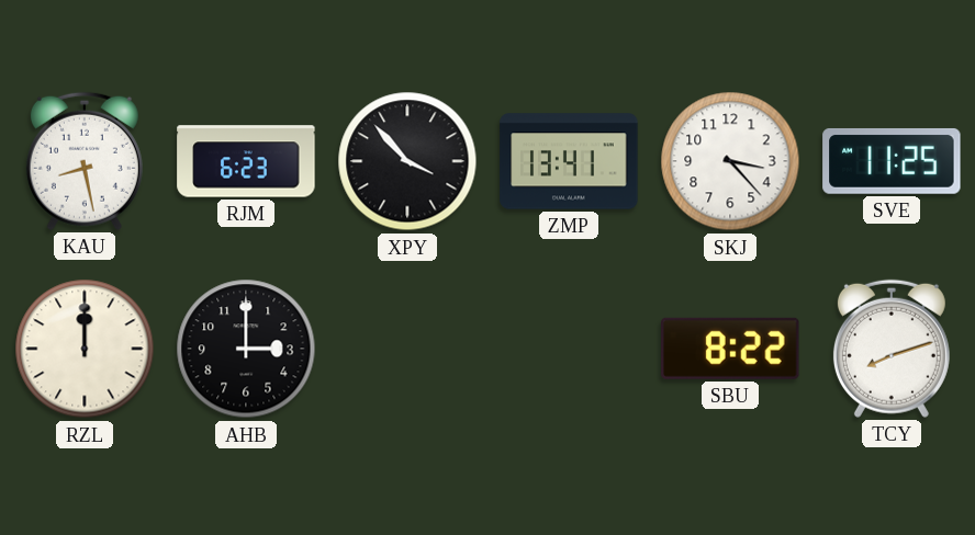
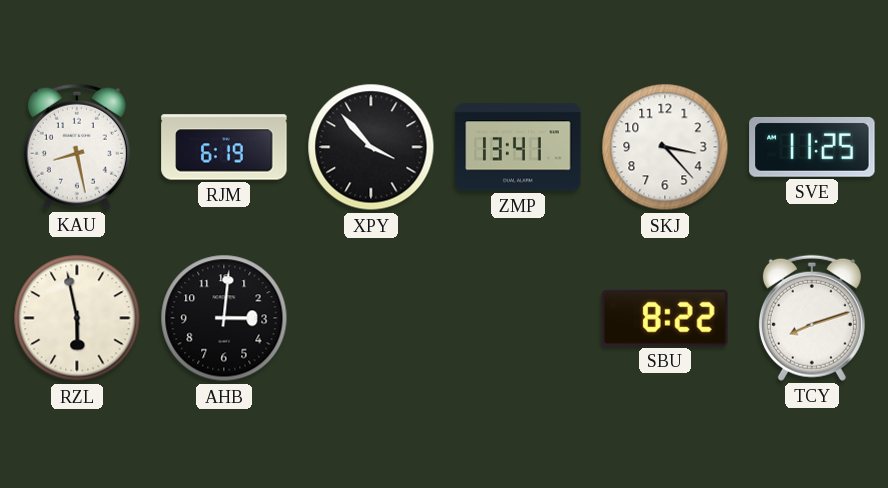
RJM: 6:23 -> 6:19
RZL: 12:00 -> 5:58
AHB: 3:00 -> 3:01
